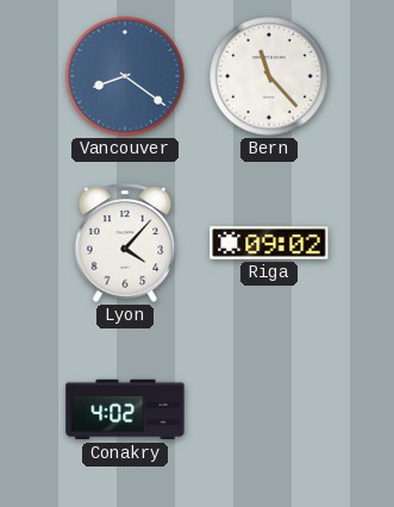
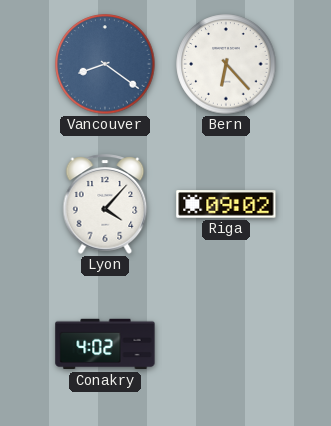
Bern: 11:23 -> 6:23
